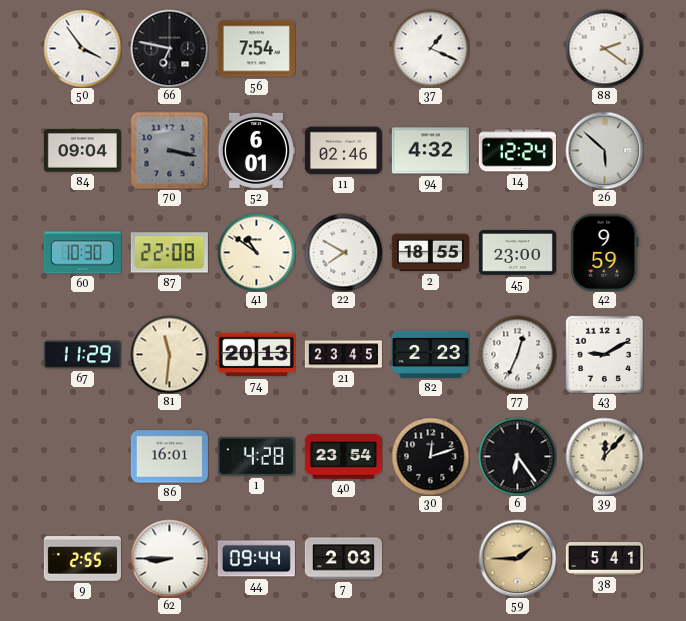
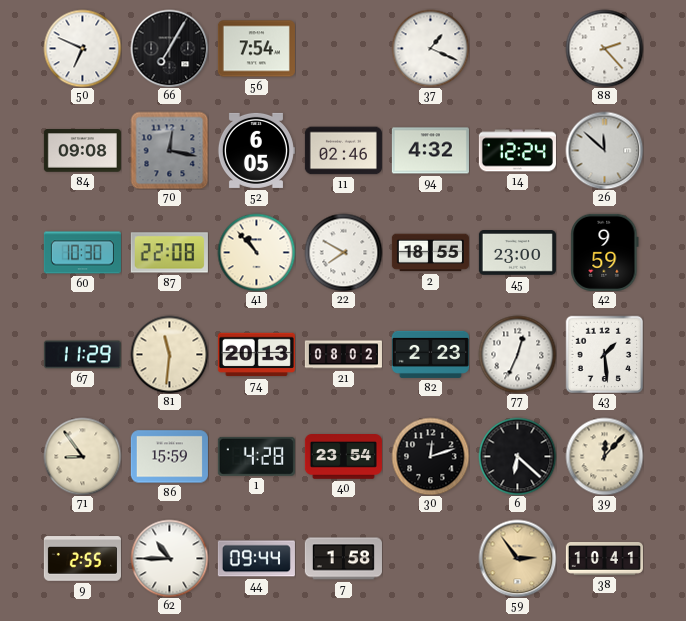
50: 3:54 -> 6:49
66: 6:47 -> 7:05
88: 2:21 -> 2:23
84: 09:04 -> 09:08
70: 3:17 -> 12:17
52: 6:01 -> 6:05
26: 5:52 -> 11:52
41: 10:51 -> 10:53
21: 23:45 -> 08:02
43: 9:10 -> 1:29
71: none -> 8:54
86: 16:01 -> 15:59
6: 6:24 -> 6:22
62: 8:45 -> 10:45
7: 2:03 -> 1:58
59: 1:45 -> 2:54
38: 5:41 -> 10:41
